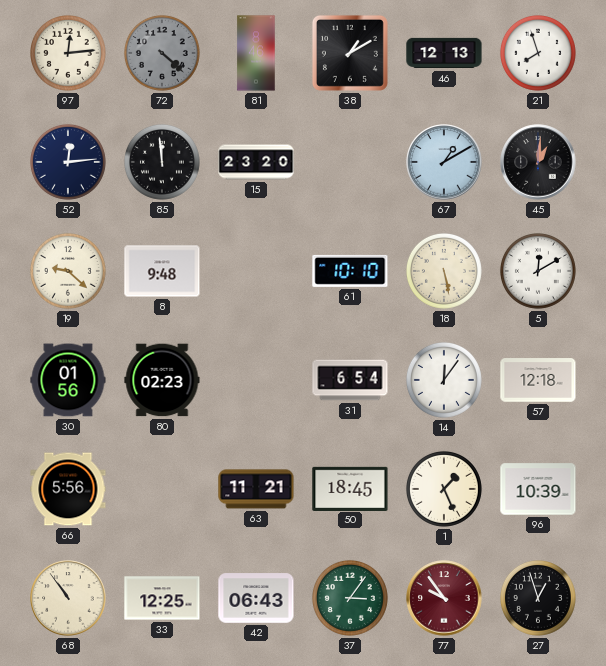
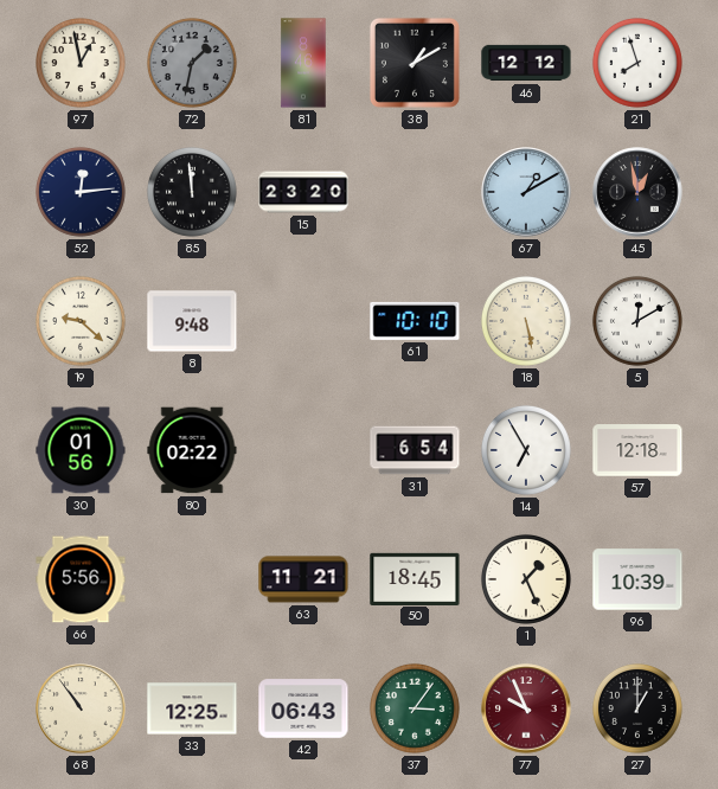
97: 12:14 -> 12:58
72: 4:22 -> 1:32
46: 12:13 -> 12:12
45: 1:01 -> 12:58
80: 02:23 -> 02:22
14: 12:06 -> 6:55
77: 9:54 -> 9:56
27: 12:57 -> 1:00
